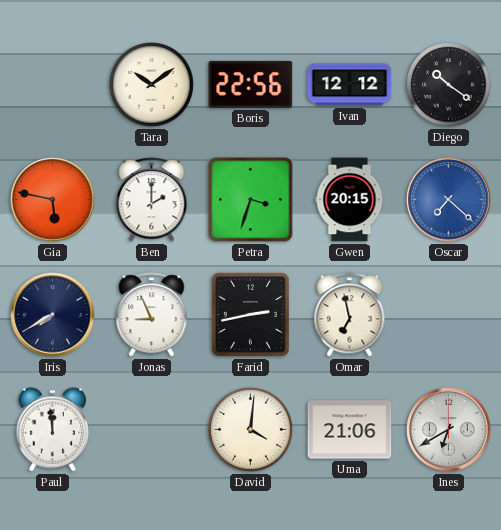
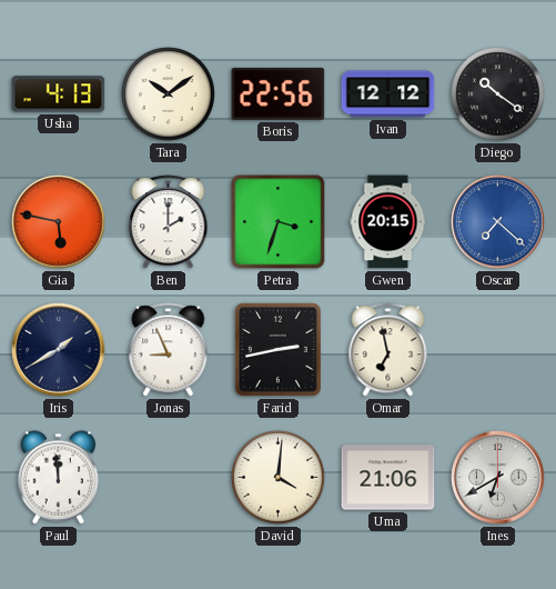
Usha: none -> 4:13
Iris: 7:40 -> 1:40
